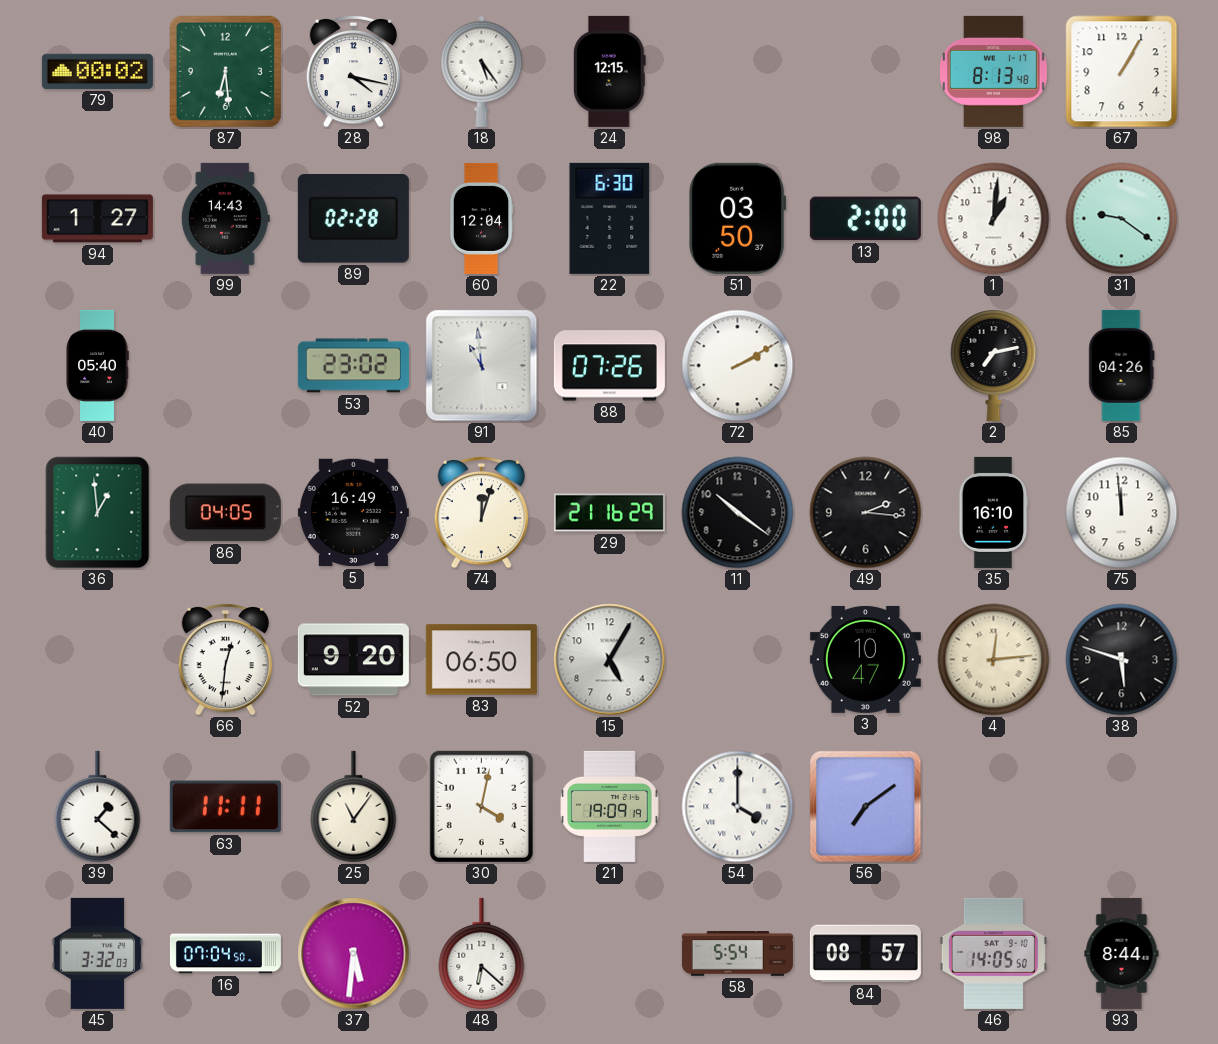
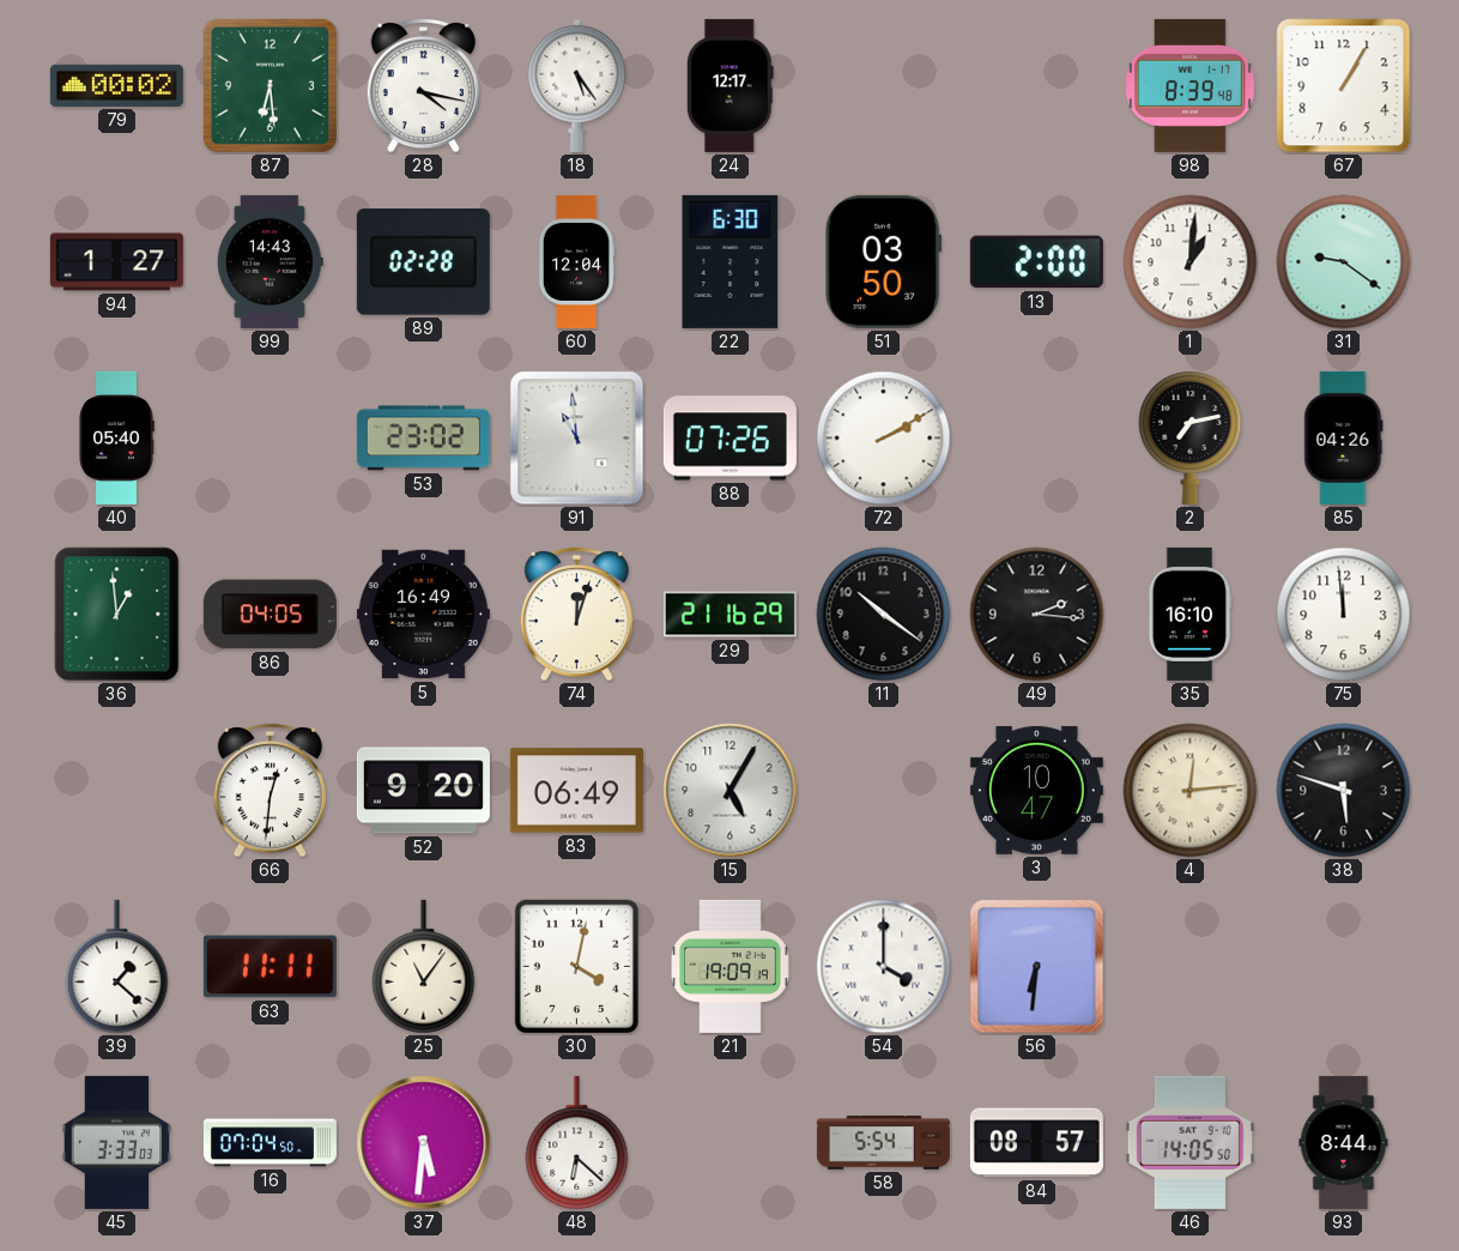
24: 12:15 -> 12:17
98: 8:13 -> 8:39
83: 06:50 -> 06:49
56: 7:09 -> 6:31
45: 3:32 -> 3:33
